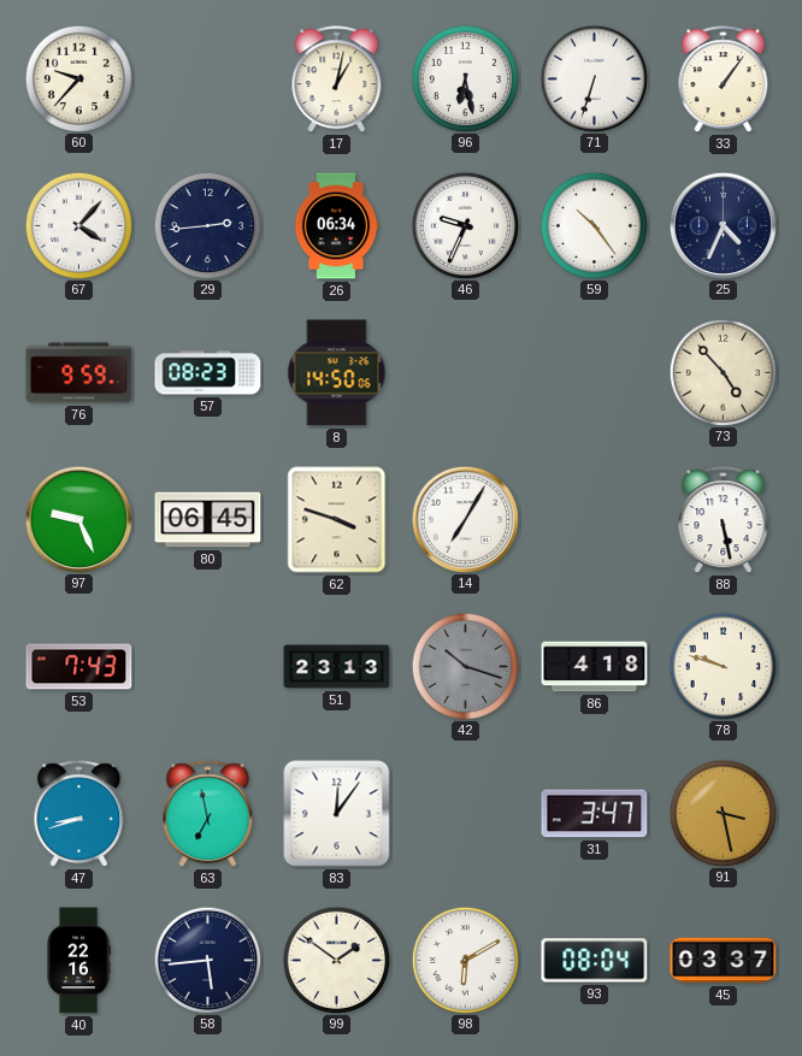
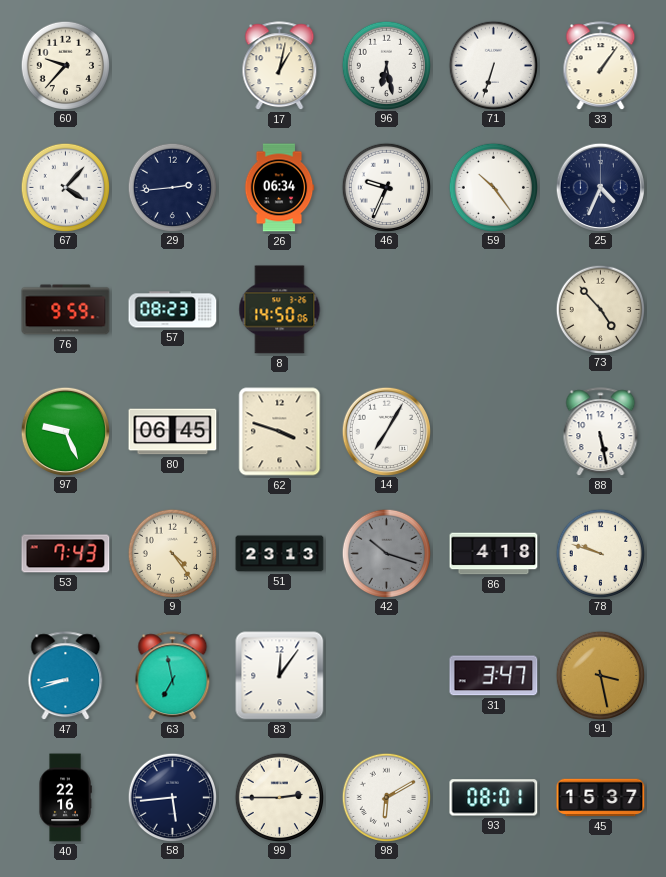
9: none -> 4:24
99: 1:51 -> 2:45
93: 08:04 -> 08:01
45: 03:37 -> 15:37
